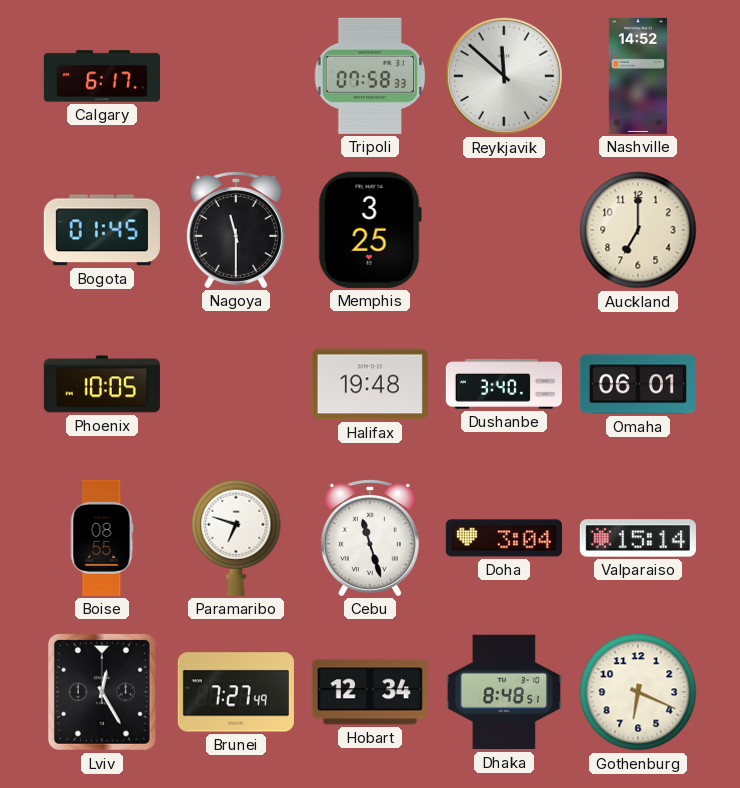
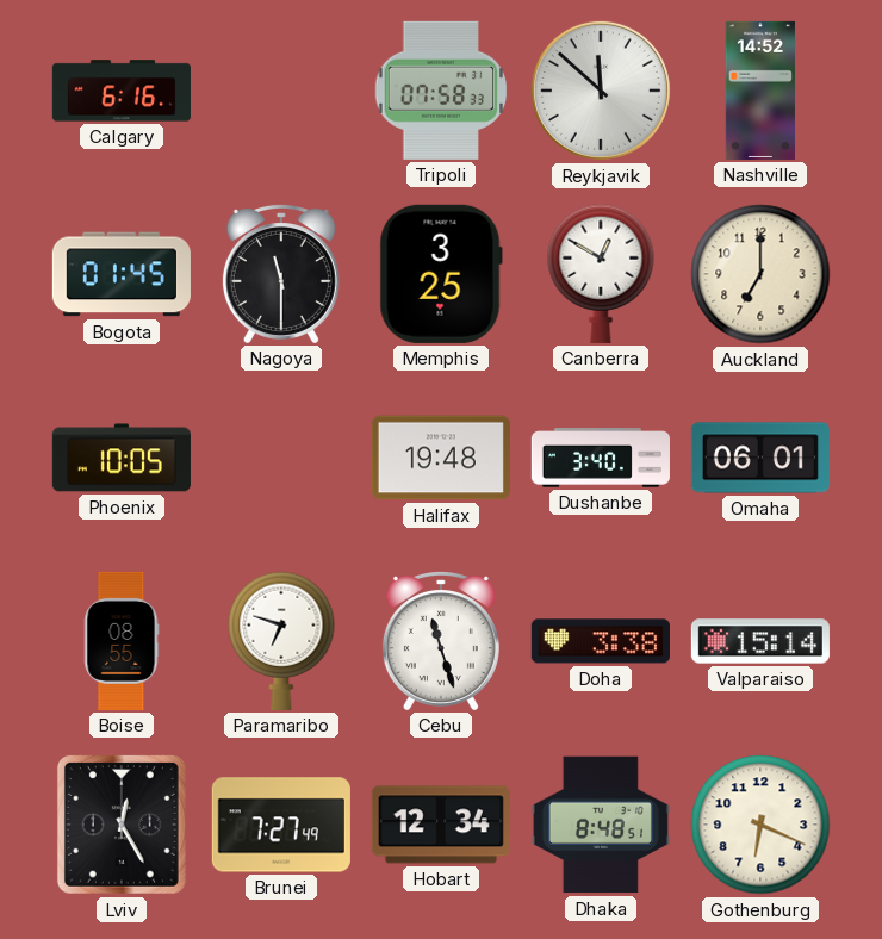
Calgary: 6:17 -> 6:16
Canberra: none -> 12:50
Doha: 3:04 -> 3:38
